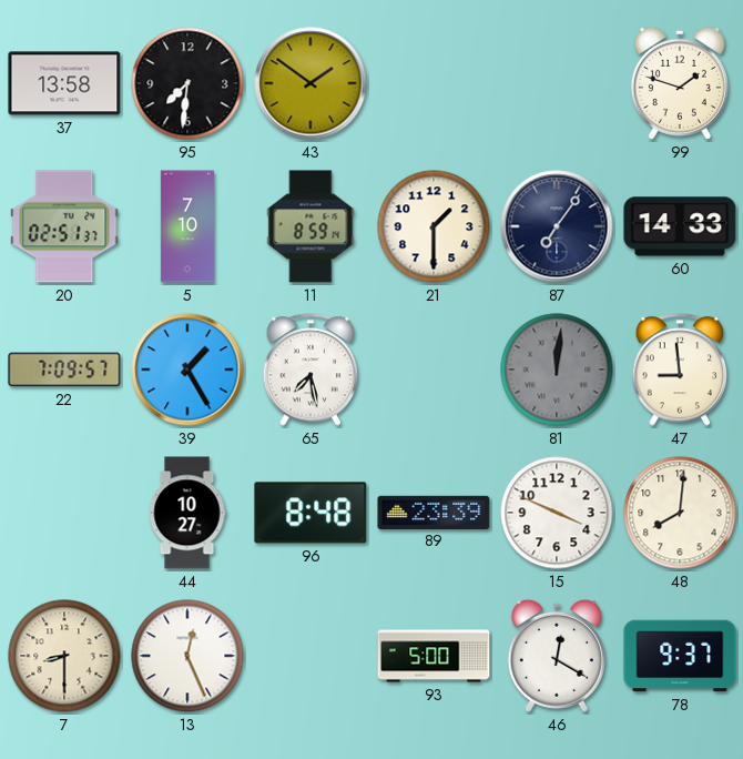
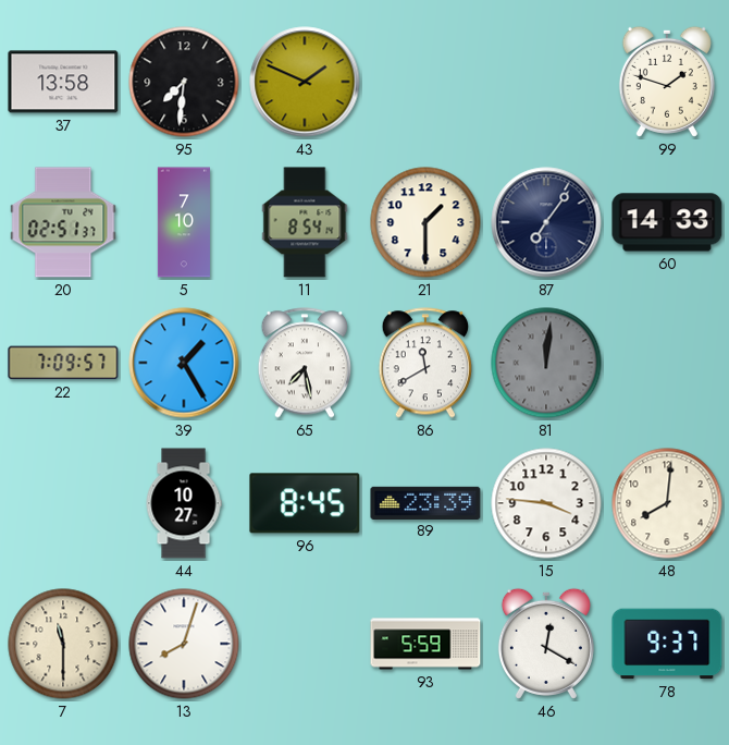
43: 1:51 -> 1:49
11: 8:59 -> 8:54
86: none -> 11:40
47: 8:59 -> none
96: 8:48 -> 8:45
15: 3:49 -> 3:46
7: 8:30 -> 11:30
13: 12:26 -> 8:03
93: 5:00 -> 5:59
